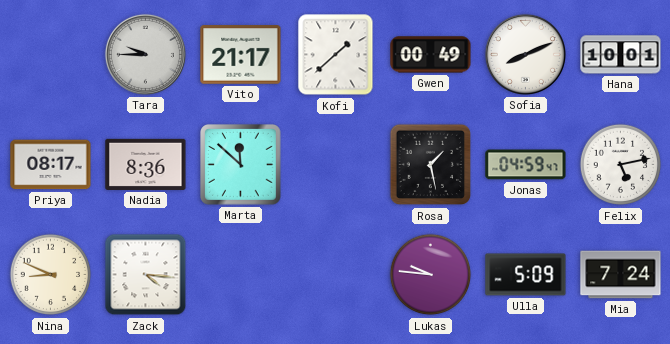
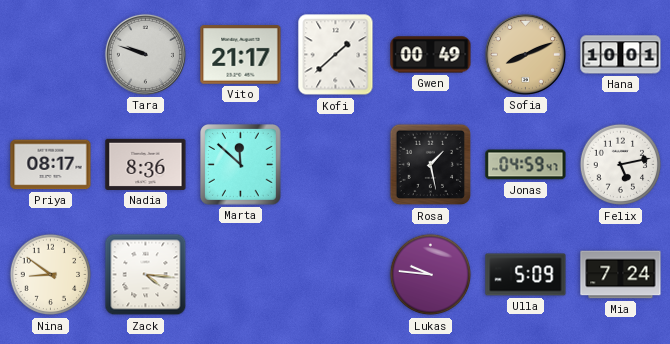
Tara: 9:45 -> 9:48
Sofia dial: white -> champagne
Nina: 8:49 -> 8:51
